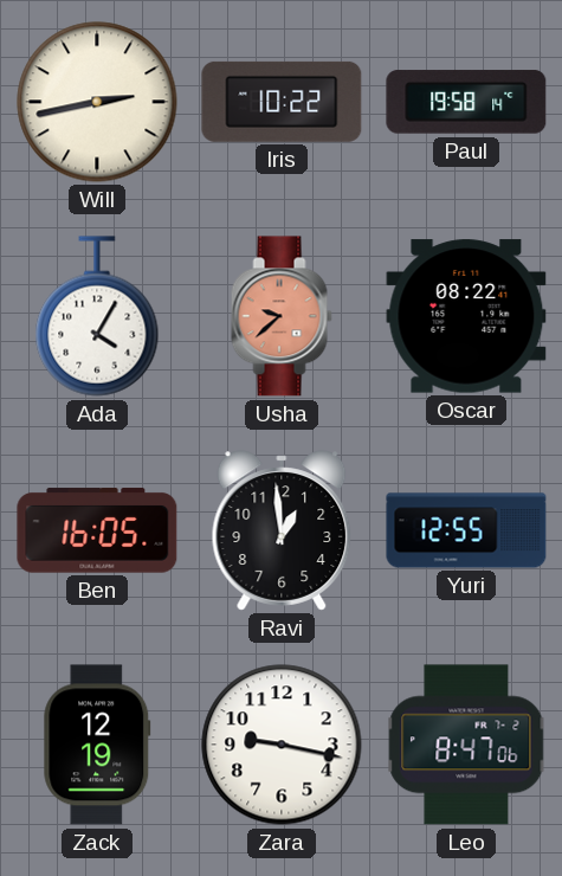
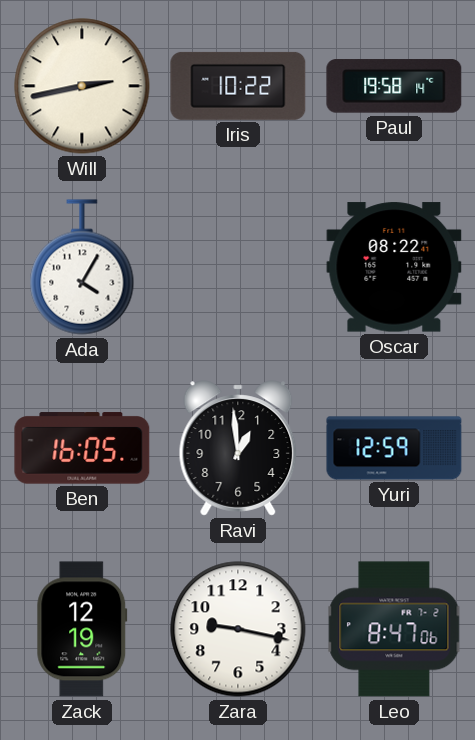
Usha: 9:38 -> none
Yuri: 12:55 -> 12:59
